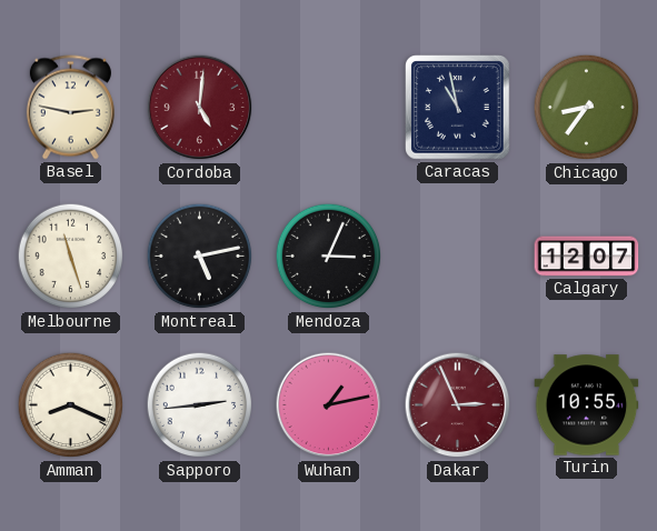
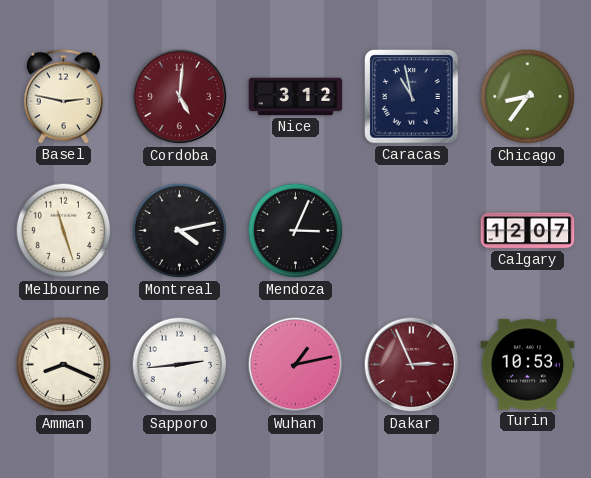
Nice: none -> 3:12
Montreal: 5:13 -> 4:13
Turin: 10:55 -> 10:53
